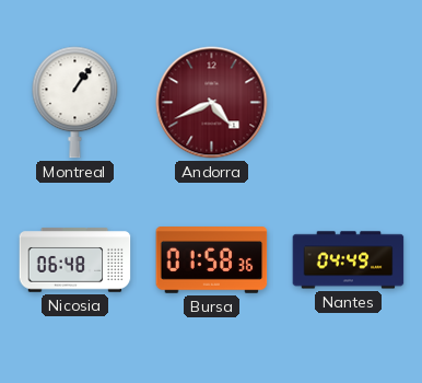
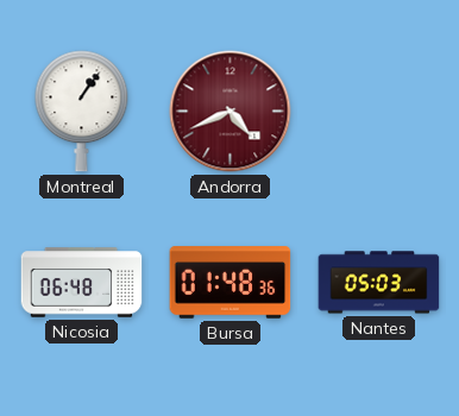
Bursa: 01:58 -> 01:48
Nantes: 04:49 -> 05:03
